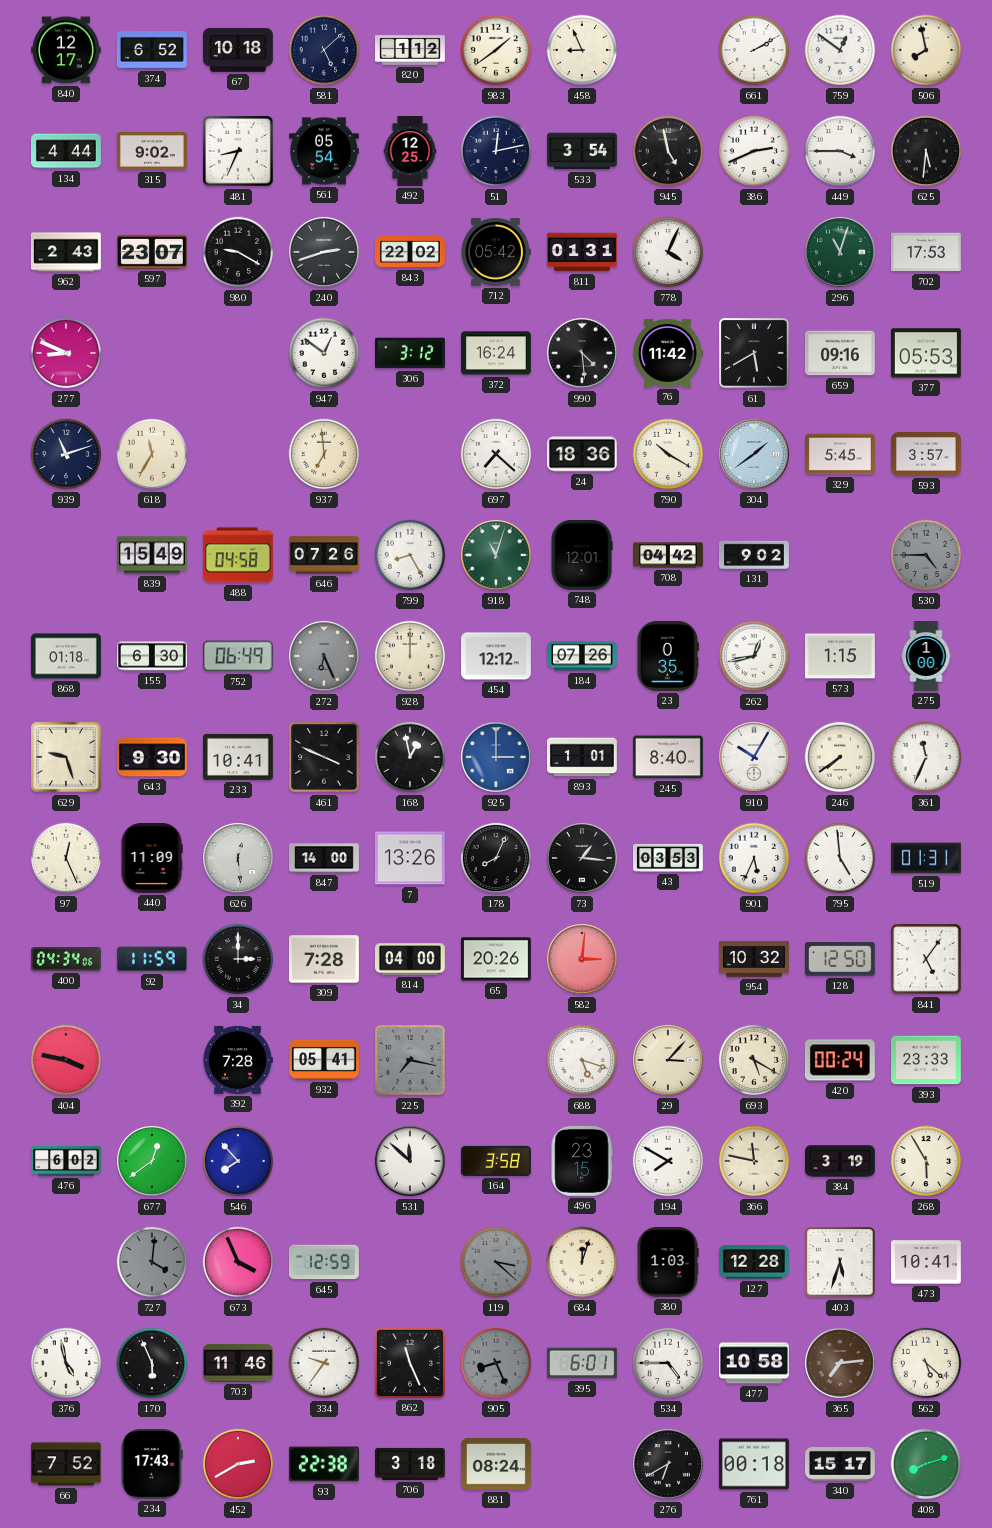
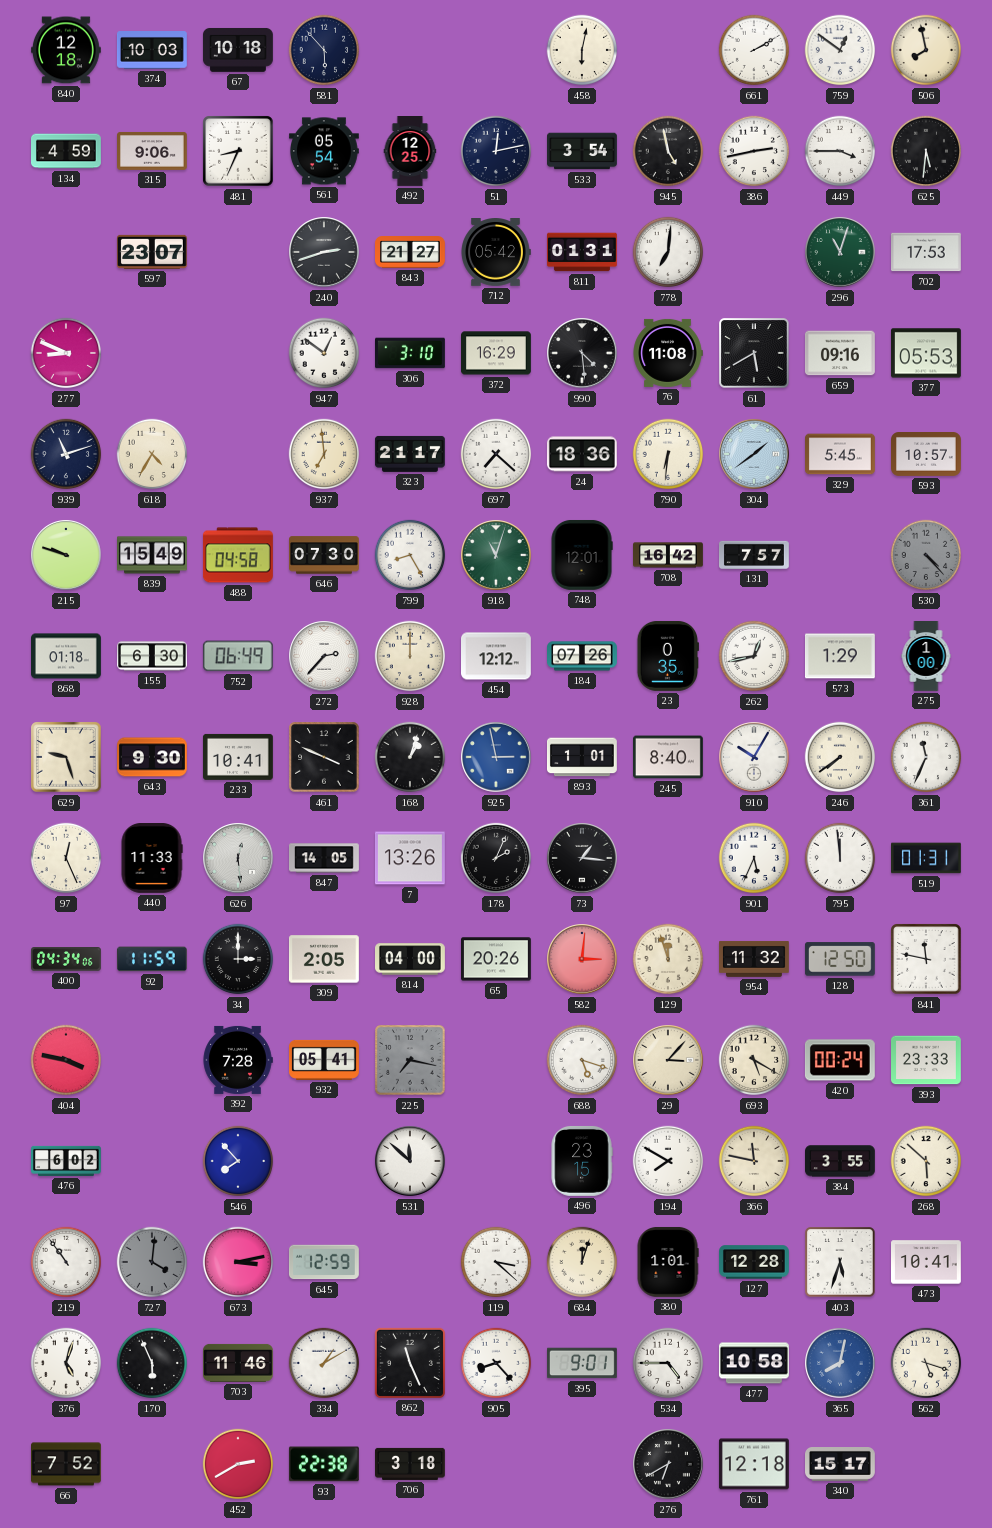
840: 12:17 -> 12:18
374: 6:52 -> 10:03
581: 5:08 -> 5:53
820: 1:12 -> none
983: 1:39 -> none
458: 8:56 -> 6:02
134: 4:44 -> 4:59
315: 9:02 -> 9:06
386: 2:41 -> 2:43
962: 2:43 -> none
980: 9:20 -> none
843: 22:02 -> 21:27
778: 4:04 -> 7:01
306: 3:12 -> 3:10
372: 16:24 -> 16:29
76: 11:42 -> 11:08
618: 11:35 -> 4:35
323: none -> 21:17
790: 10:20 -> 6:31
593: 3:57 -> 10:57
215: none -> 9:48
646: 07:26 -> 07:30
708: 04:42 -> 16:42
131: 9:02 -> 7:57
530: 4:45 -> 4:23
272: 6:26 -> 2:37
272 dial: grey -> white
573: 1:15 -> 1:29
168: 12:58 -> 1:03
925: 3:00 -> 2:58
440: 11:09 -> 11:33
847: 14:00 -> 14:05
178: 8:04 -> 2:04
43: 03:53 -> none
795: 4:59 -> 11:59
309: 7:28 -> 2:05
129: none -> 11:57
954: 10:32 -> 11:32
841: 5:06 -> 11:47
677: 12:39 -> none
164: 3:58 -> none
384: 3:19 -> 3:55
268: 5:55 -> 5:52
219: none -> 10:54
673: 3:56 -> 3:13
119 dial: grey -> white
380: 1:03 -> 1:01
376: 4:58 -> 5:03
334: 9:36 -> 1:10
905: 8:26 -> 8:23
905 dial: grey -> white
395: 6:01 -> 9:01
365: 7:14 -> 8:02
365 dial: brown -> blue
562: 5:22 -> 5:18
234: 17:43 -> none
881: 08:24 -> none
761: 00:18 -> 12:18
408: 8:12 -> none
